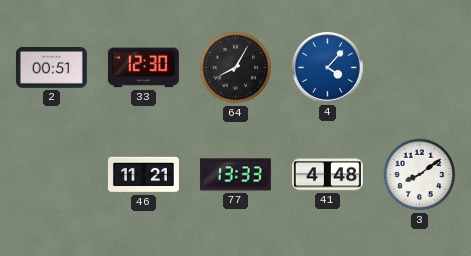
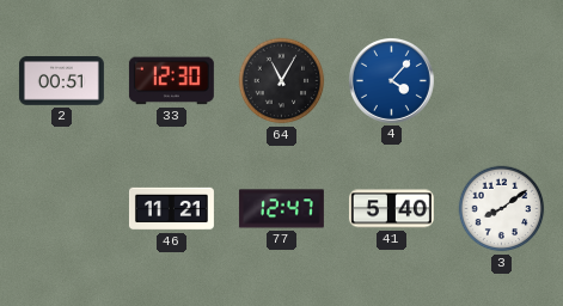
64: 8:05 -> 11:05
77: 13:33 -> 12:47
41: 4:48 -> 5:40
